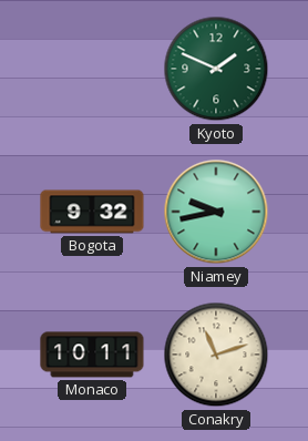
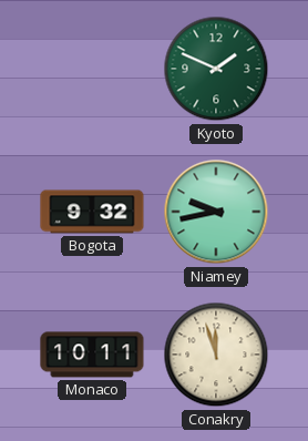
Conakry: 11:12 -> 11:57
